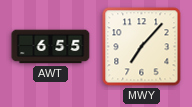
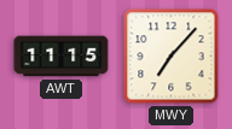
AWT: 6:55 -> 11:15
